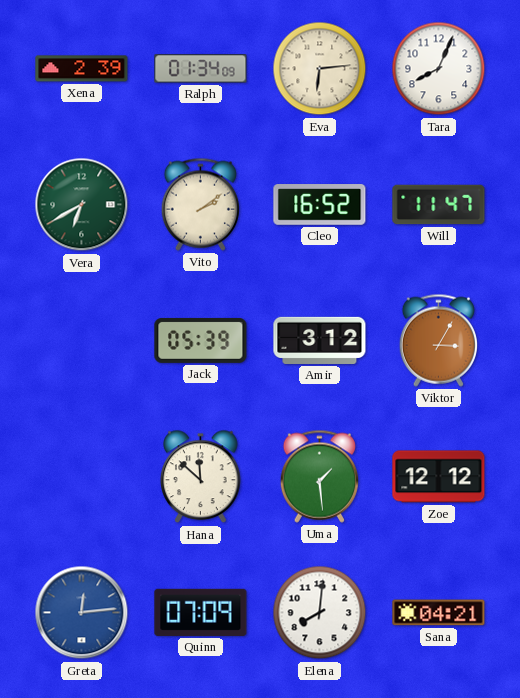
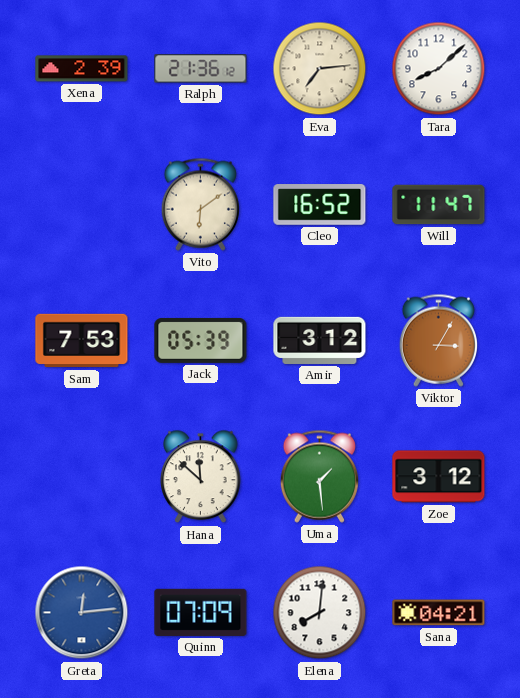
Ralph: 01:34 -> 21:36
Eva: 6:14 -> 7:14
Tara: 8:04 -> 8:08
Vera: 6:40 -> none
Vito: 2:09 -> 6:09
Sam: none -> 7:53
Zoe: 12:12 -> 3:12
